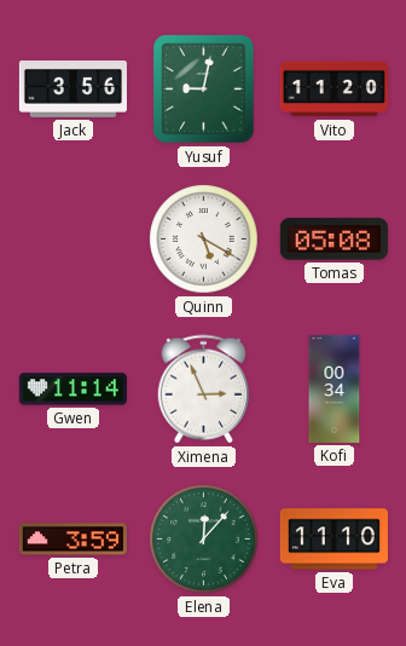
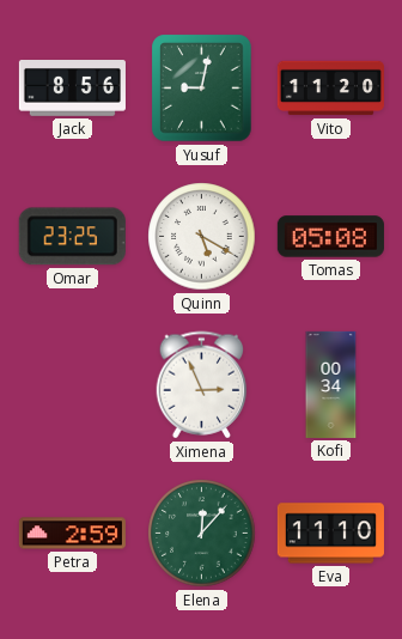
Jack: 3:56 -> 8:56
Omar: none -> 23:25
Gwen: 11:14 -> none
Petra: 3:59 -> 2:59
